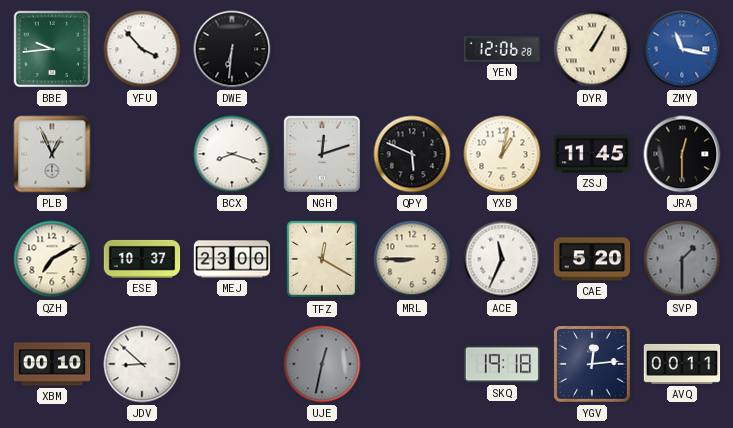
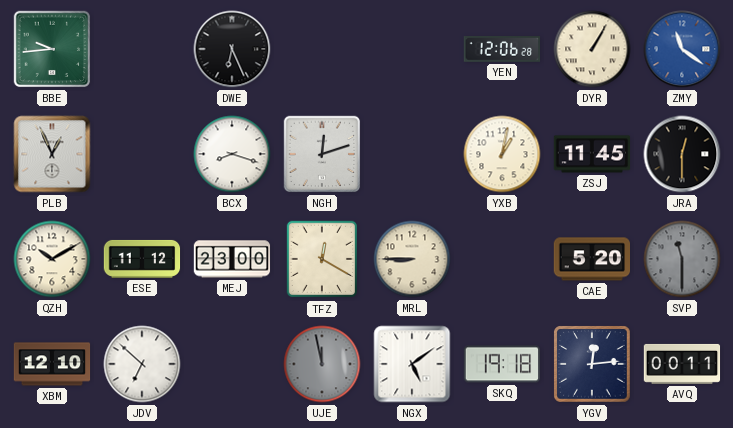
YFU: 3:53 -> none
DWE: 6:31 -> 6:26
ZMY: 11:17 -> 11:21
QPY: 5:49 -> none
QZH: 7:10 -> 10:10
ESE: 10:37 -> 11:12
ACE: 11:34 -> none
SVP: 1:30 -> 11:30
XBM: 00:10 -> 12:10
JDV: 8:52 -> 6:52
UJE: 12:32 -> 11:58
NGX: none -> 5:09
